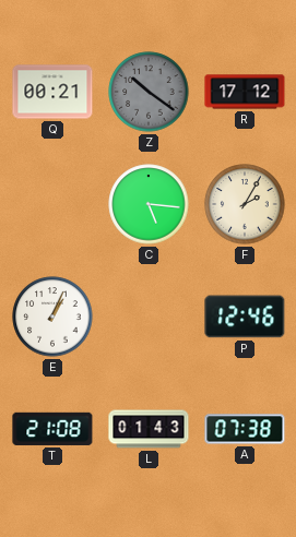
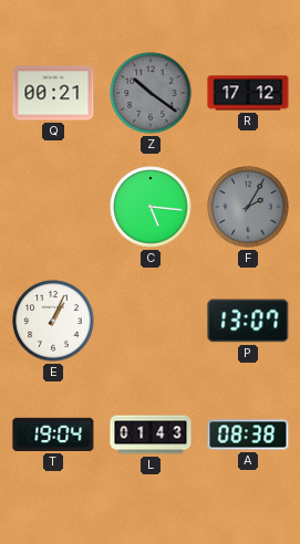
F dial: cream -> grey
P: 12:46 -> 13:07
T: 21:08 -> 19:04
A: 07:38 -> 08:38
